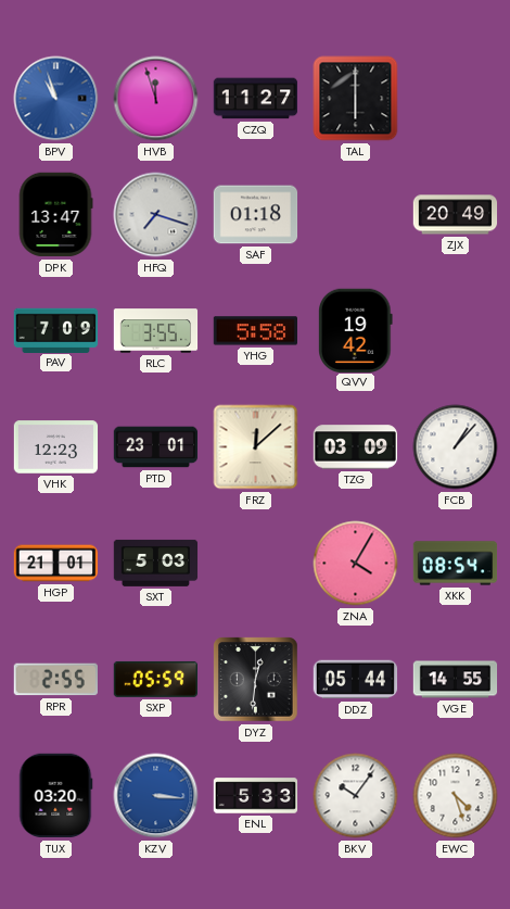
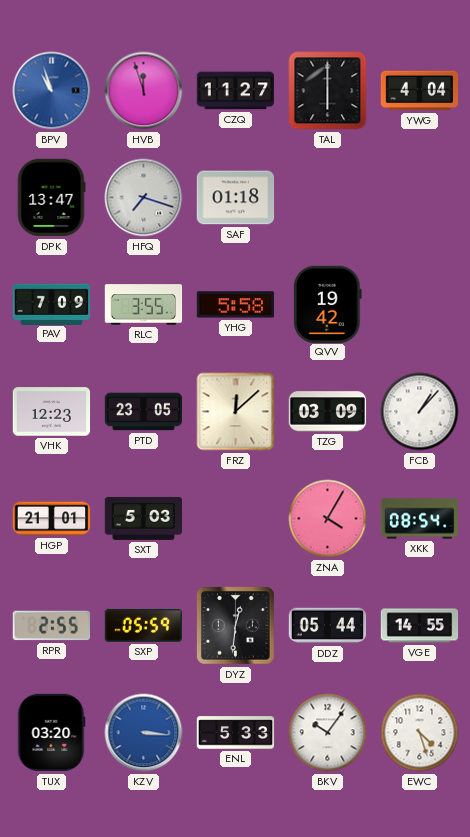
YWG: none -> 4:04
ZJX: 20:49 -> none
PTD: 23:01 -> 23:05
